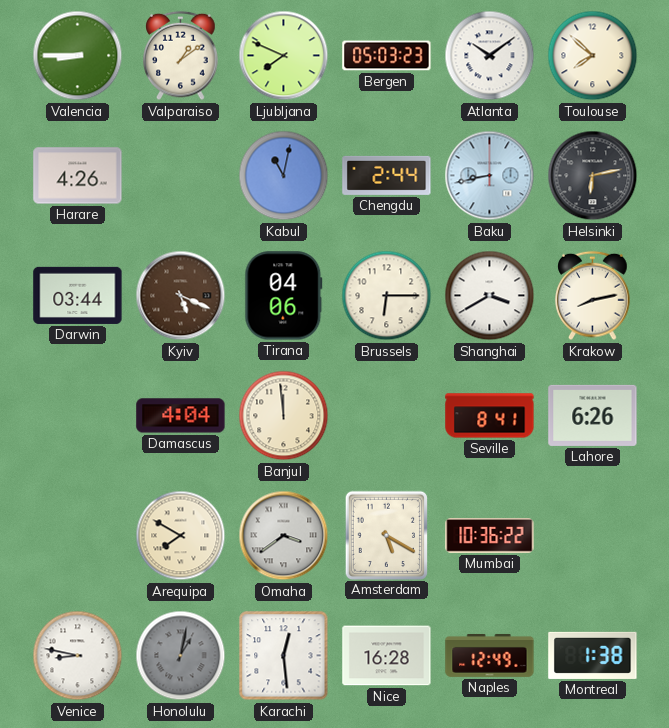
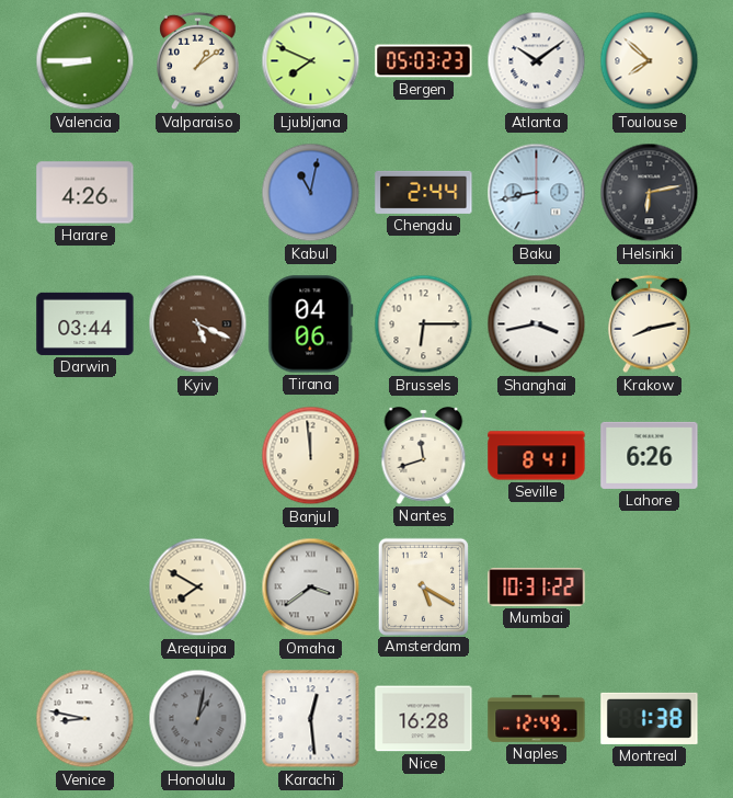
Shanghai: 3:40 -> 3:43
Damascus: 4:04 -> none
Nantes: none -> 11:42
Mumbai: 10:36 -> 10:31
